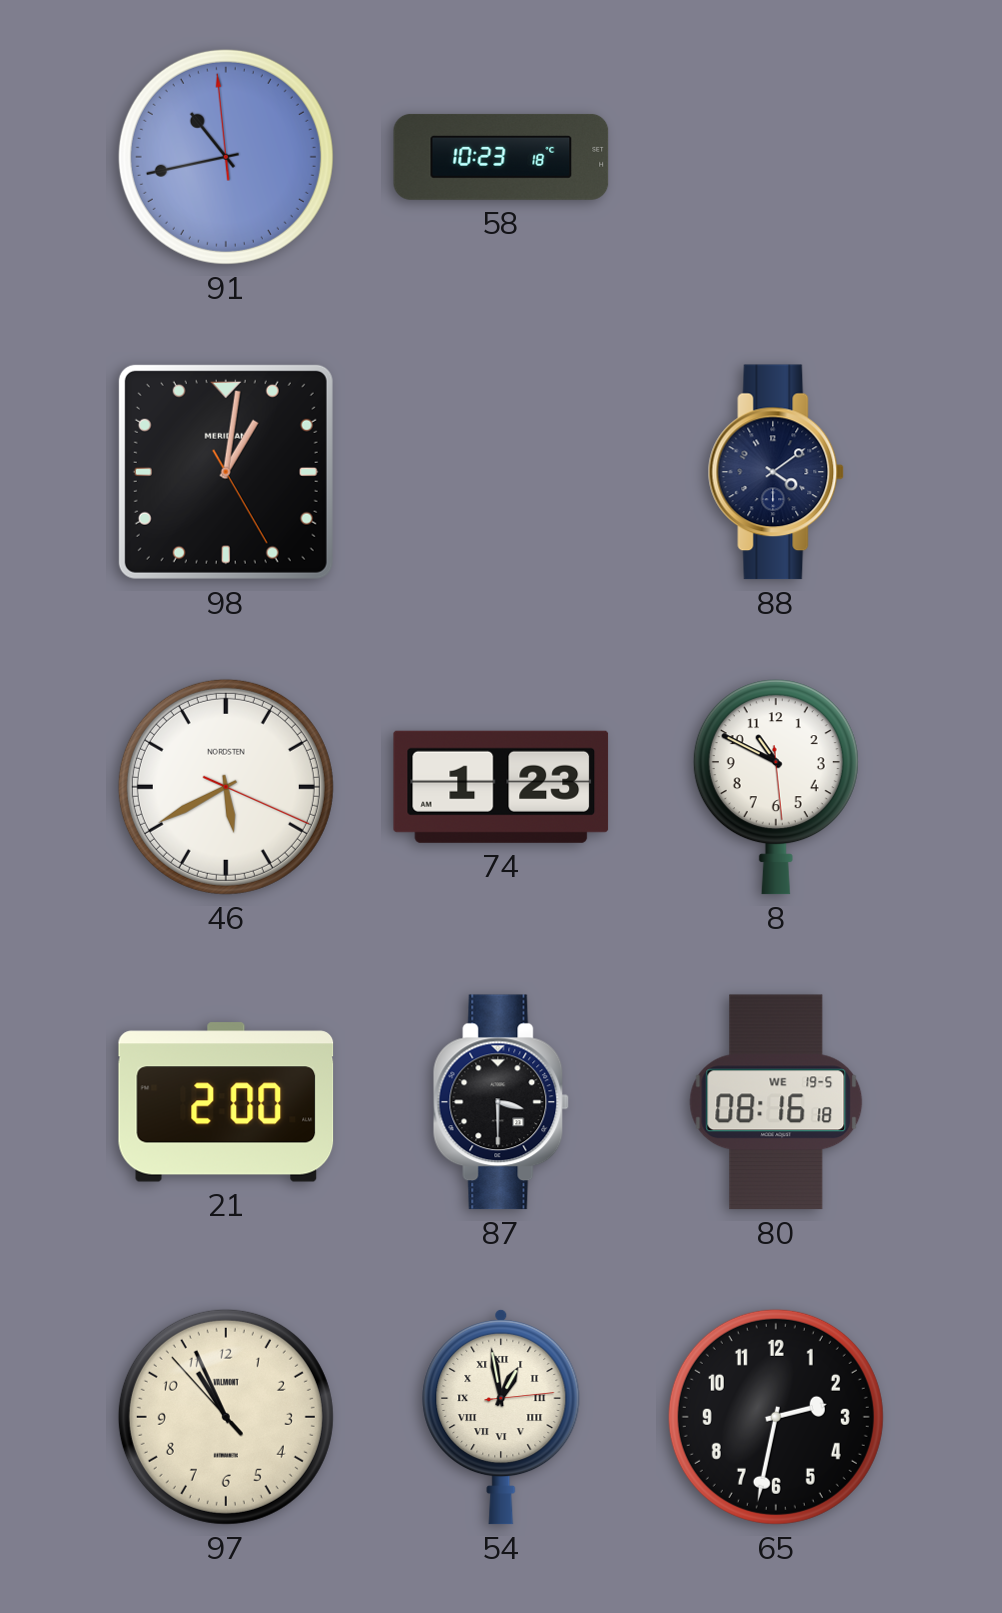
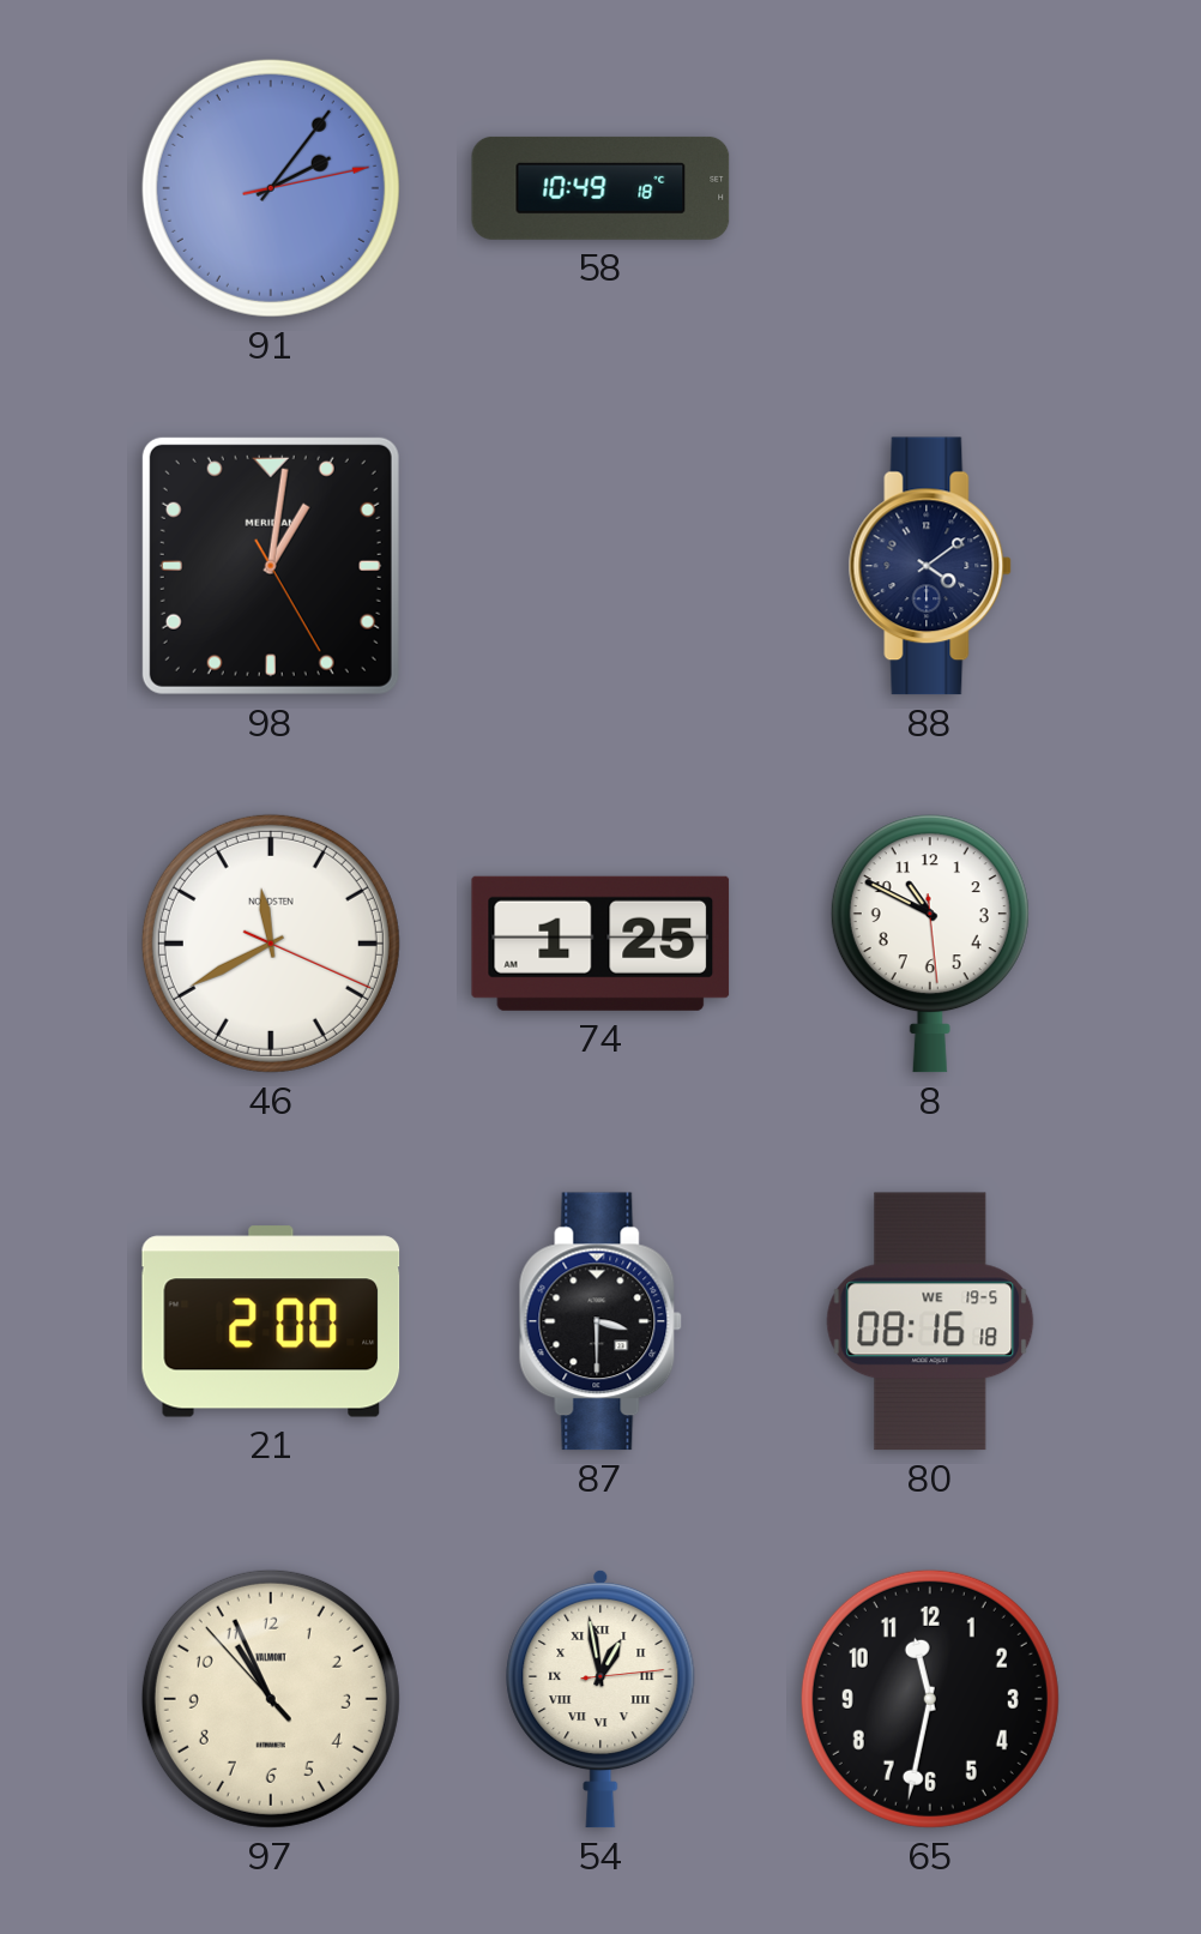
91: 10:42 -> 2:06
58: 10:23 -> 10:49
46: 5:40 -> 11:40
74: 1:23 -> 1:25
65: 2:32 -> 11:32
